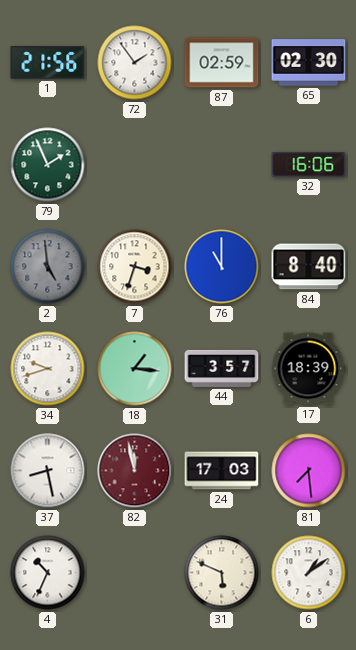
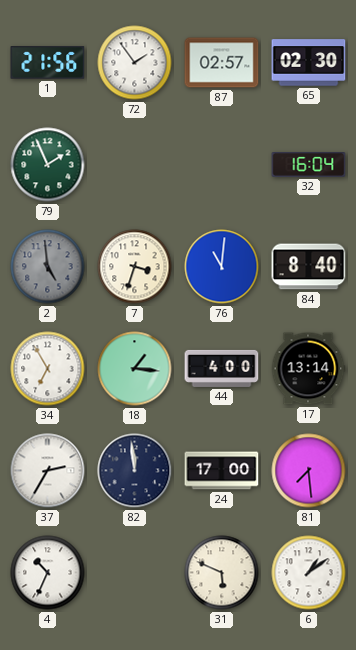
87: 02:59 -> 02:57
32: 16:06 -> 16:04
76: 11:00 -> 11:01
34: 9:42 -> 6:55
44: 3:57 -> 4:00
17: 18:39 -> 13:14
37: 8:28 -> 2:35
82: 11:58 -> 11:59
82 dial: burgundy -> navy
24: 17:03 -> 17:00
